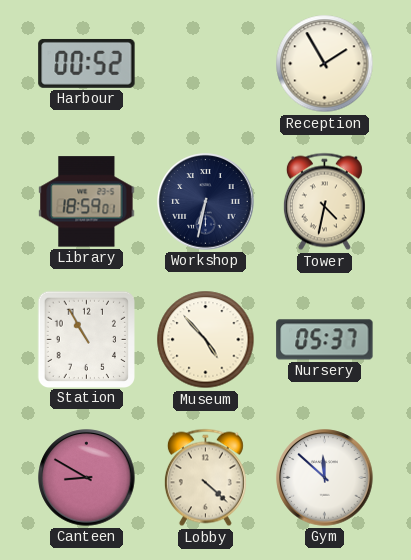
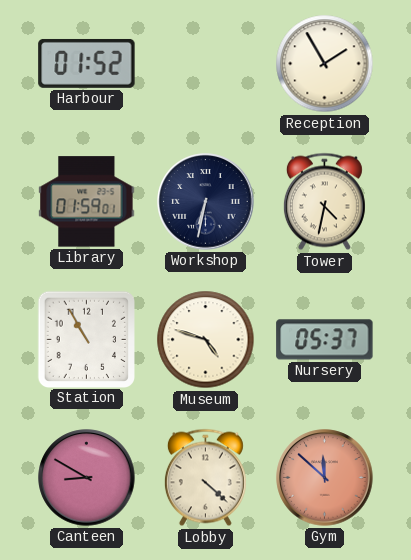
Harbour: 00:52 -> 01:52
Library: 18:59 -> 01:59
Museum: 4:53 -> 4:48
Gym dial: white -> salmon
